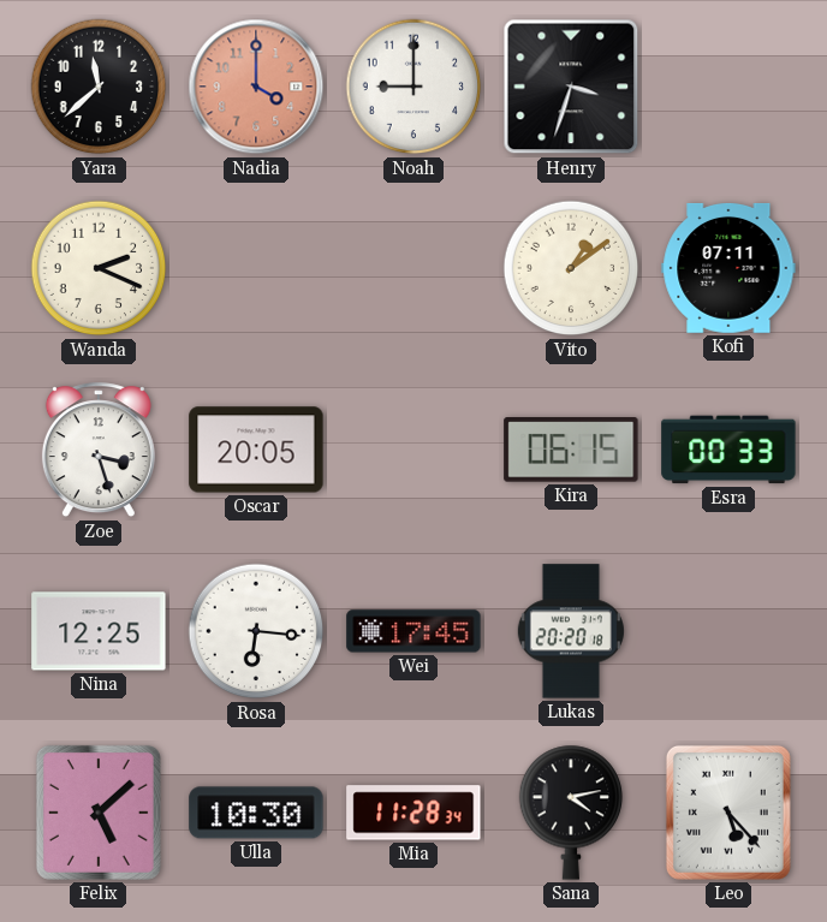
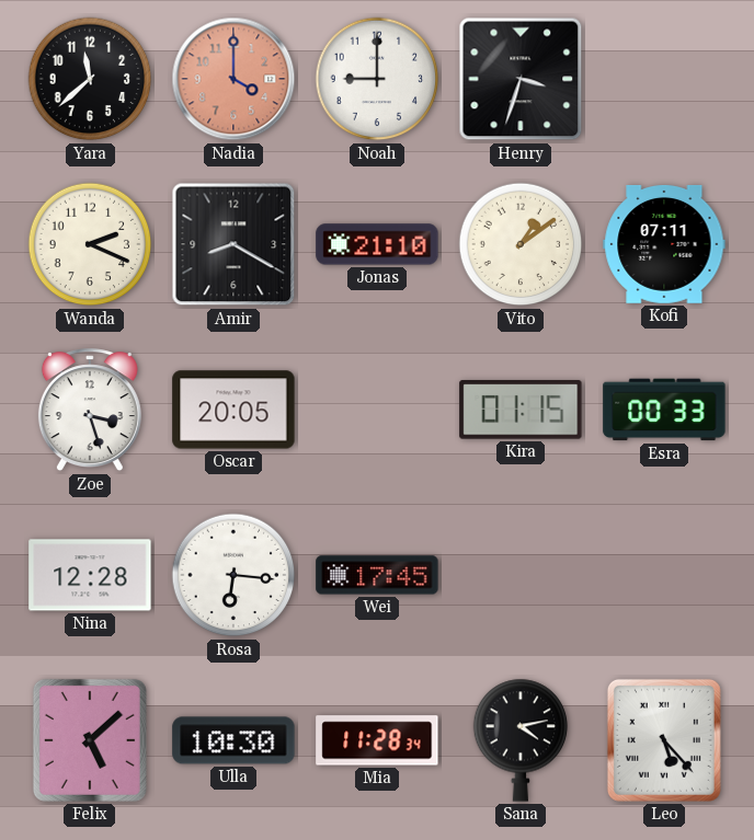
Amir: none -> 8:20
Jonas: none -> 21:10
Kira: 06:15 -> 01:15
Nina: 12:25 -> 12:28
Lukas: 20:20 -> none
